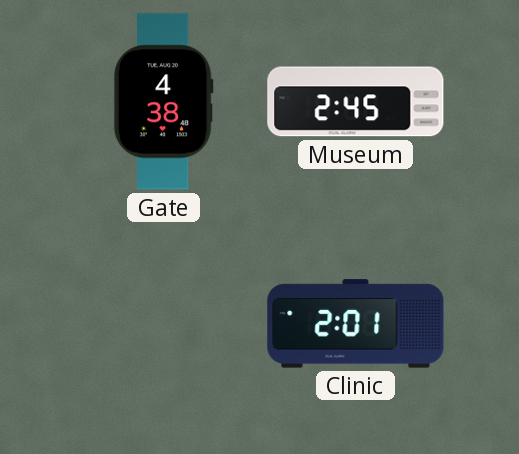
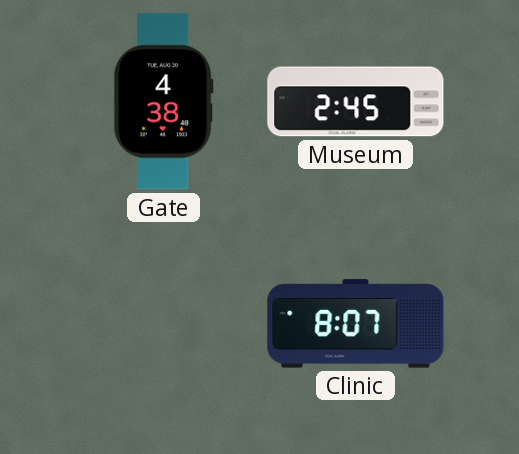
Clinic: 2:01 -> 8:07
